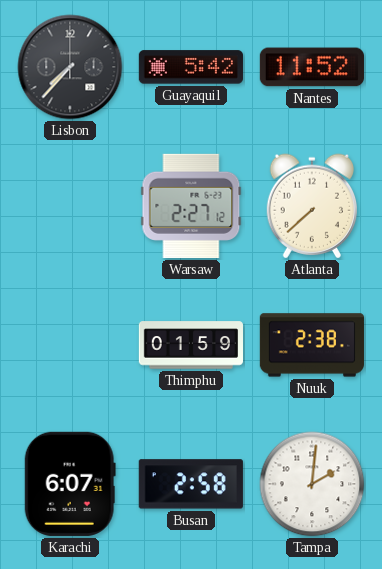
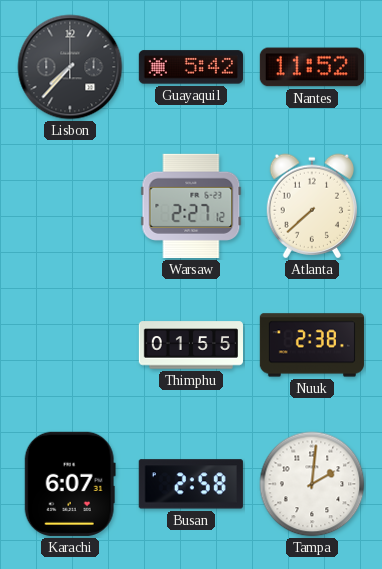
Thimphu: 01:59 -> 01:55
